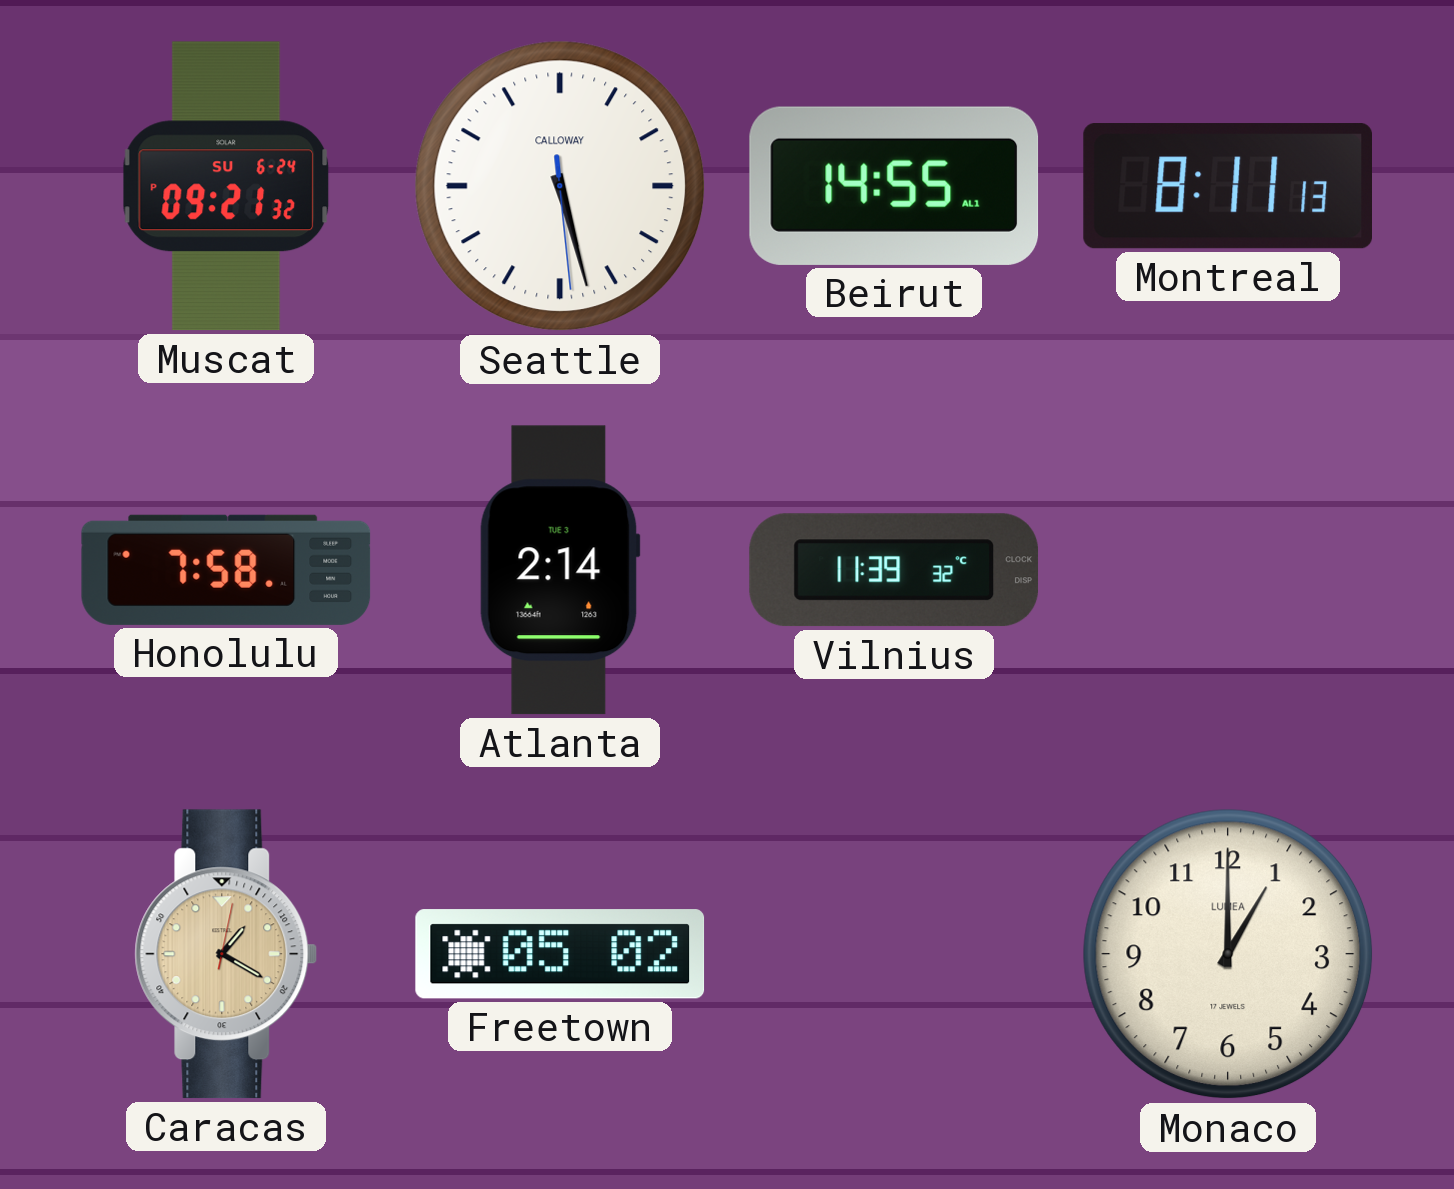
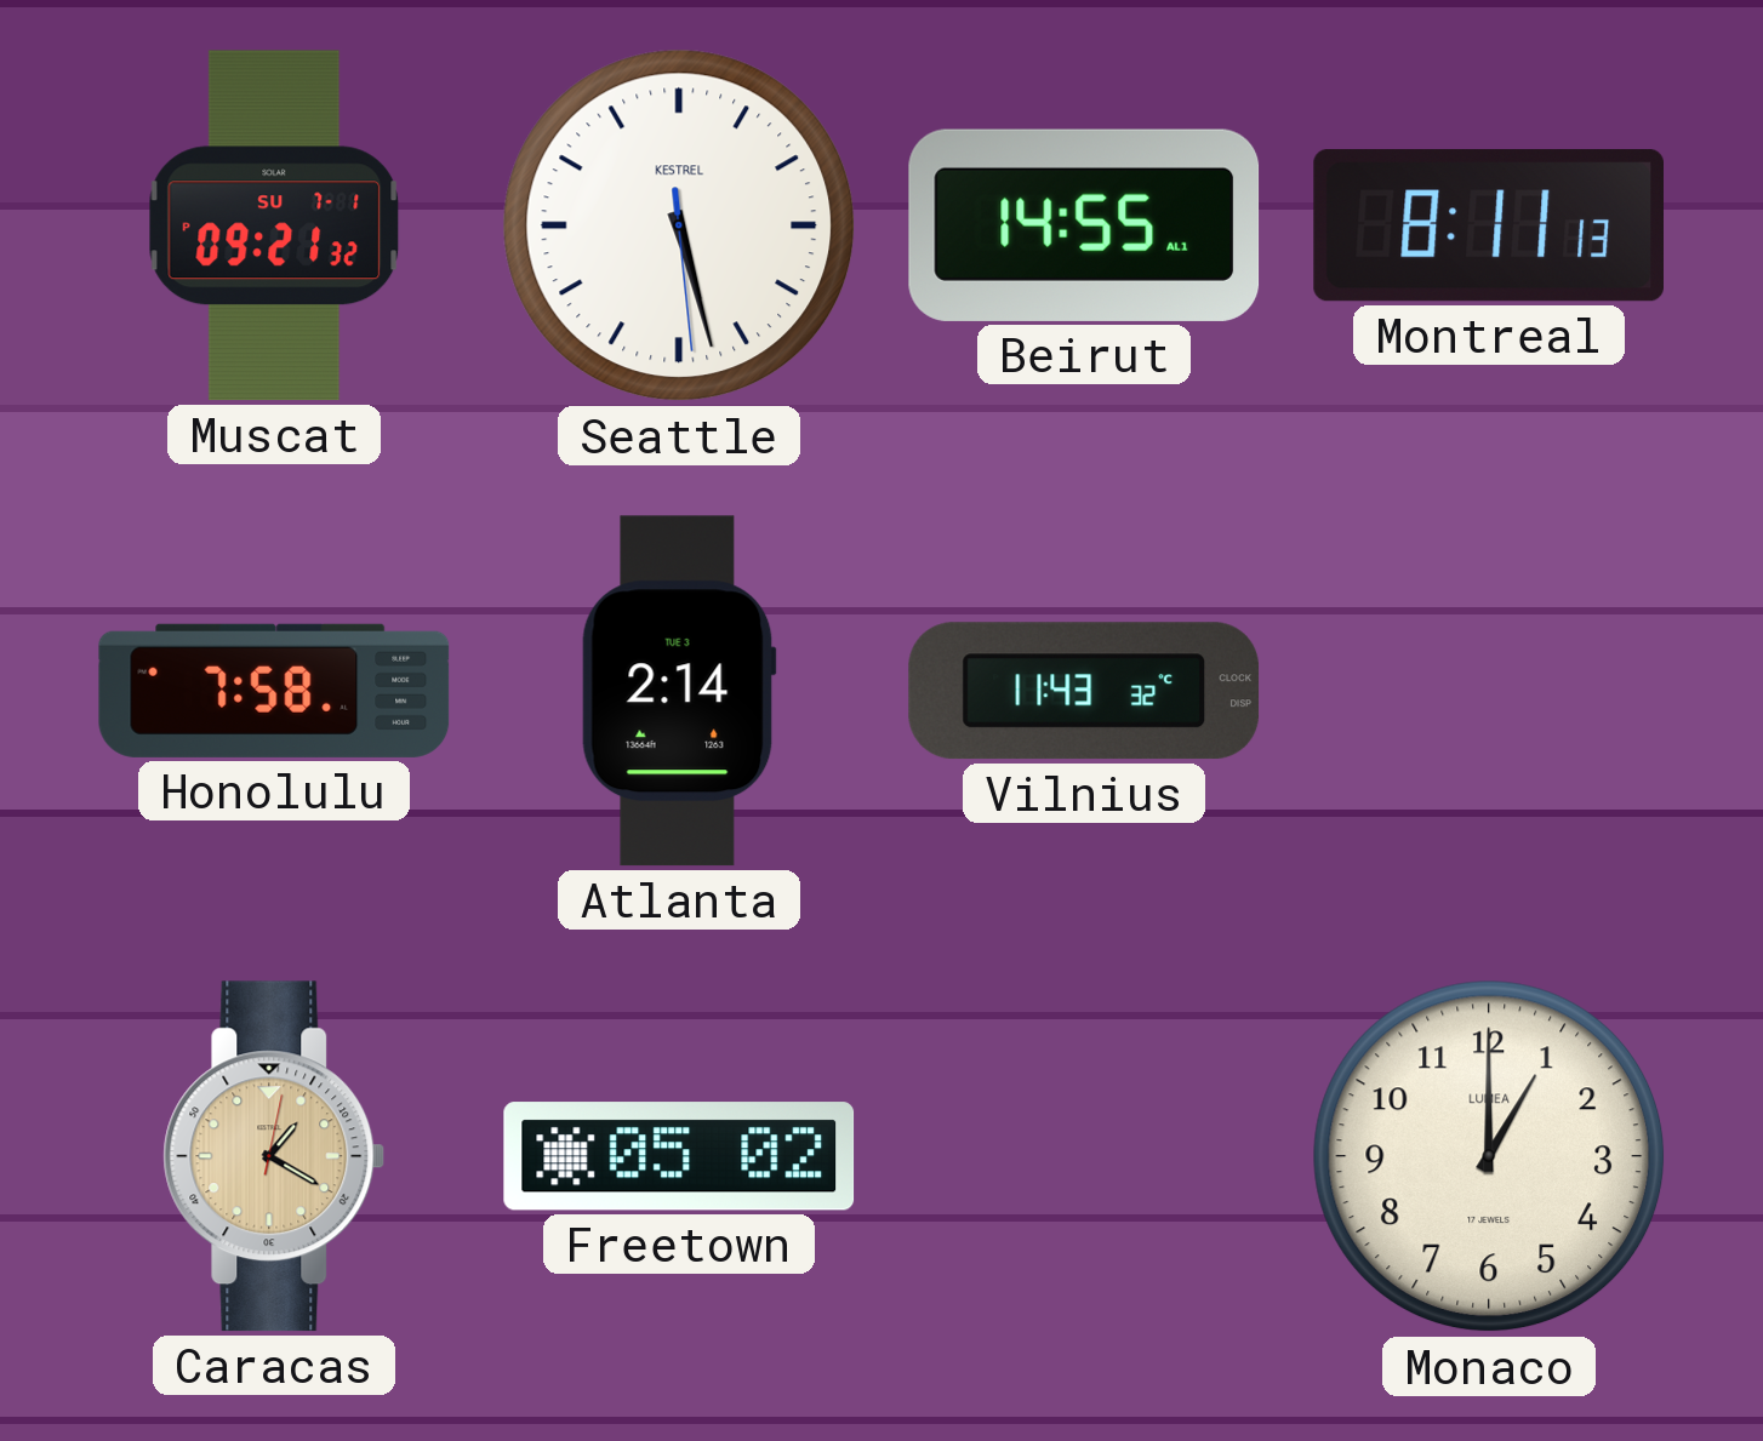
Muscat date: SU 6-24 -> SU 7-1
Seattle brand: CALLOWAY -> KESTREL
Vilnius: 11:39 -> 11:43
